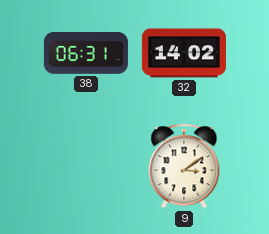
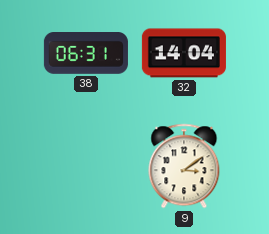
32: 14:02 -> 14:04
